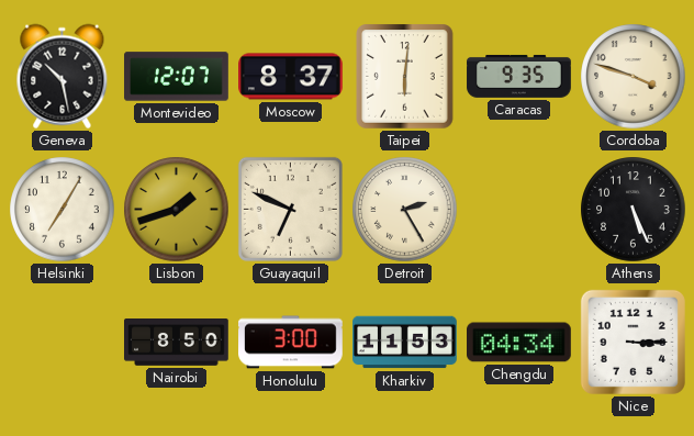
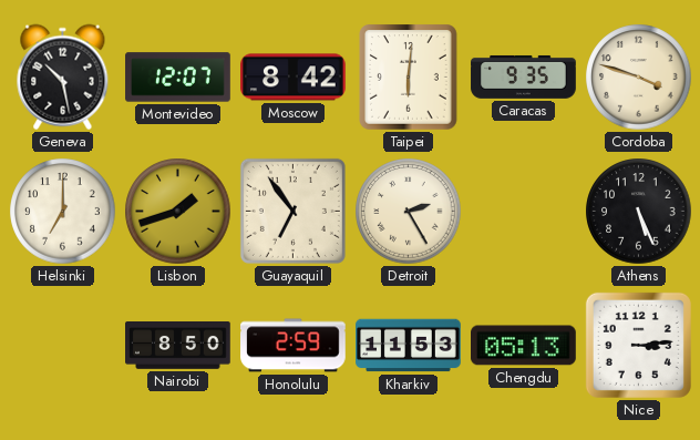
Moscow: 8:37 -> 8:42
Helsinki: 7:05 -> 7:00
Guayaquil: 6:49 -> 6:54
Honolulu: 3:00 -> 2:59
Chengdu: 04:34 -> 05:13
Nice: 3:15 -> 3:14
